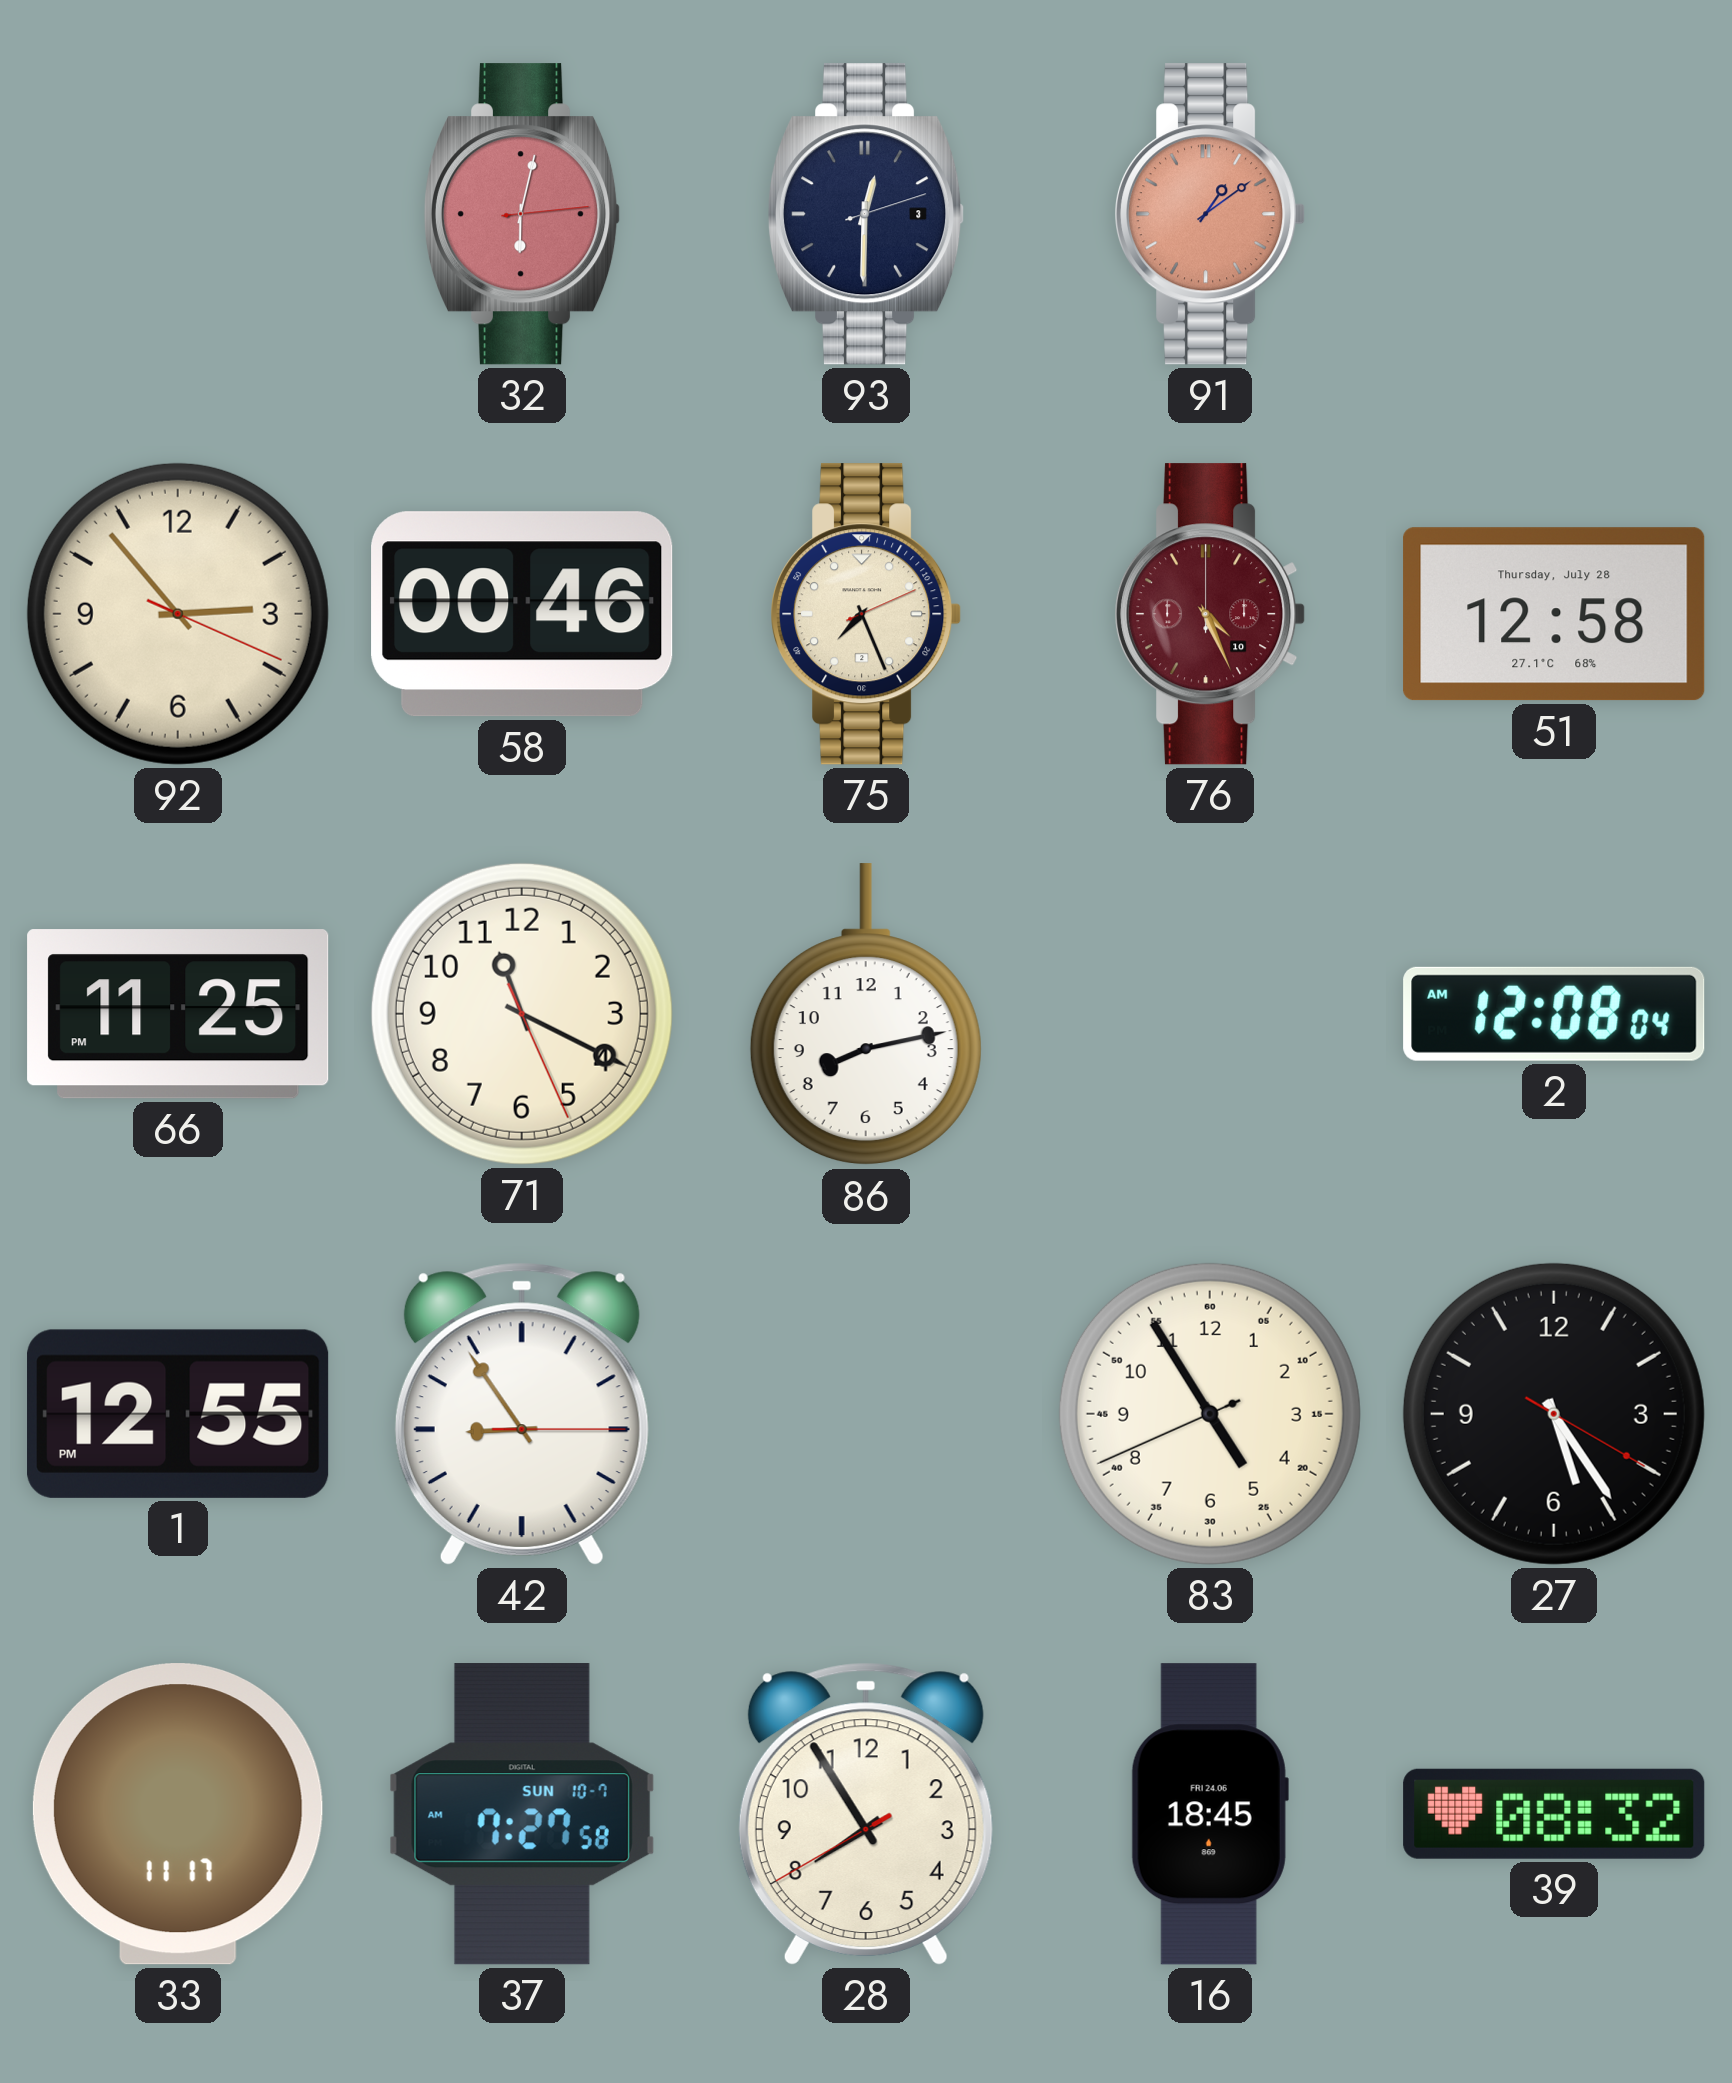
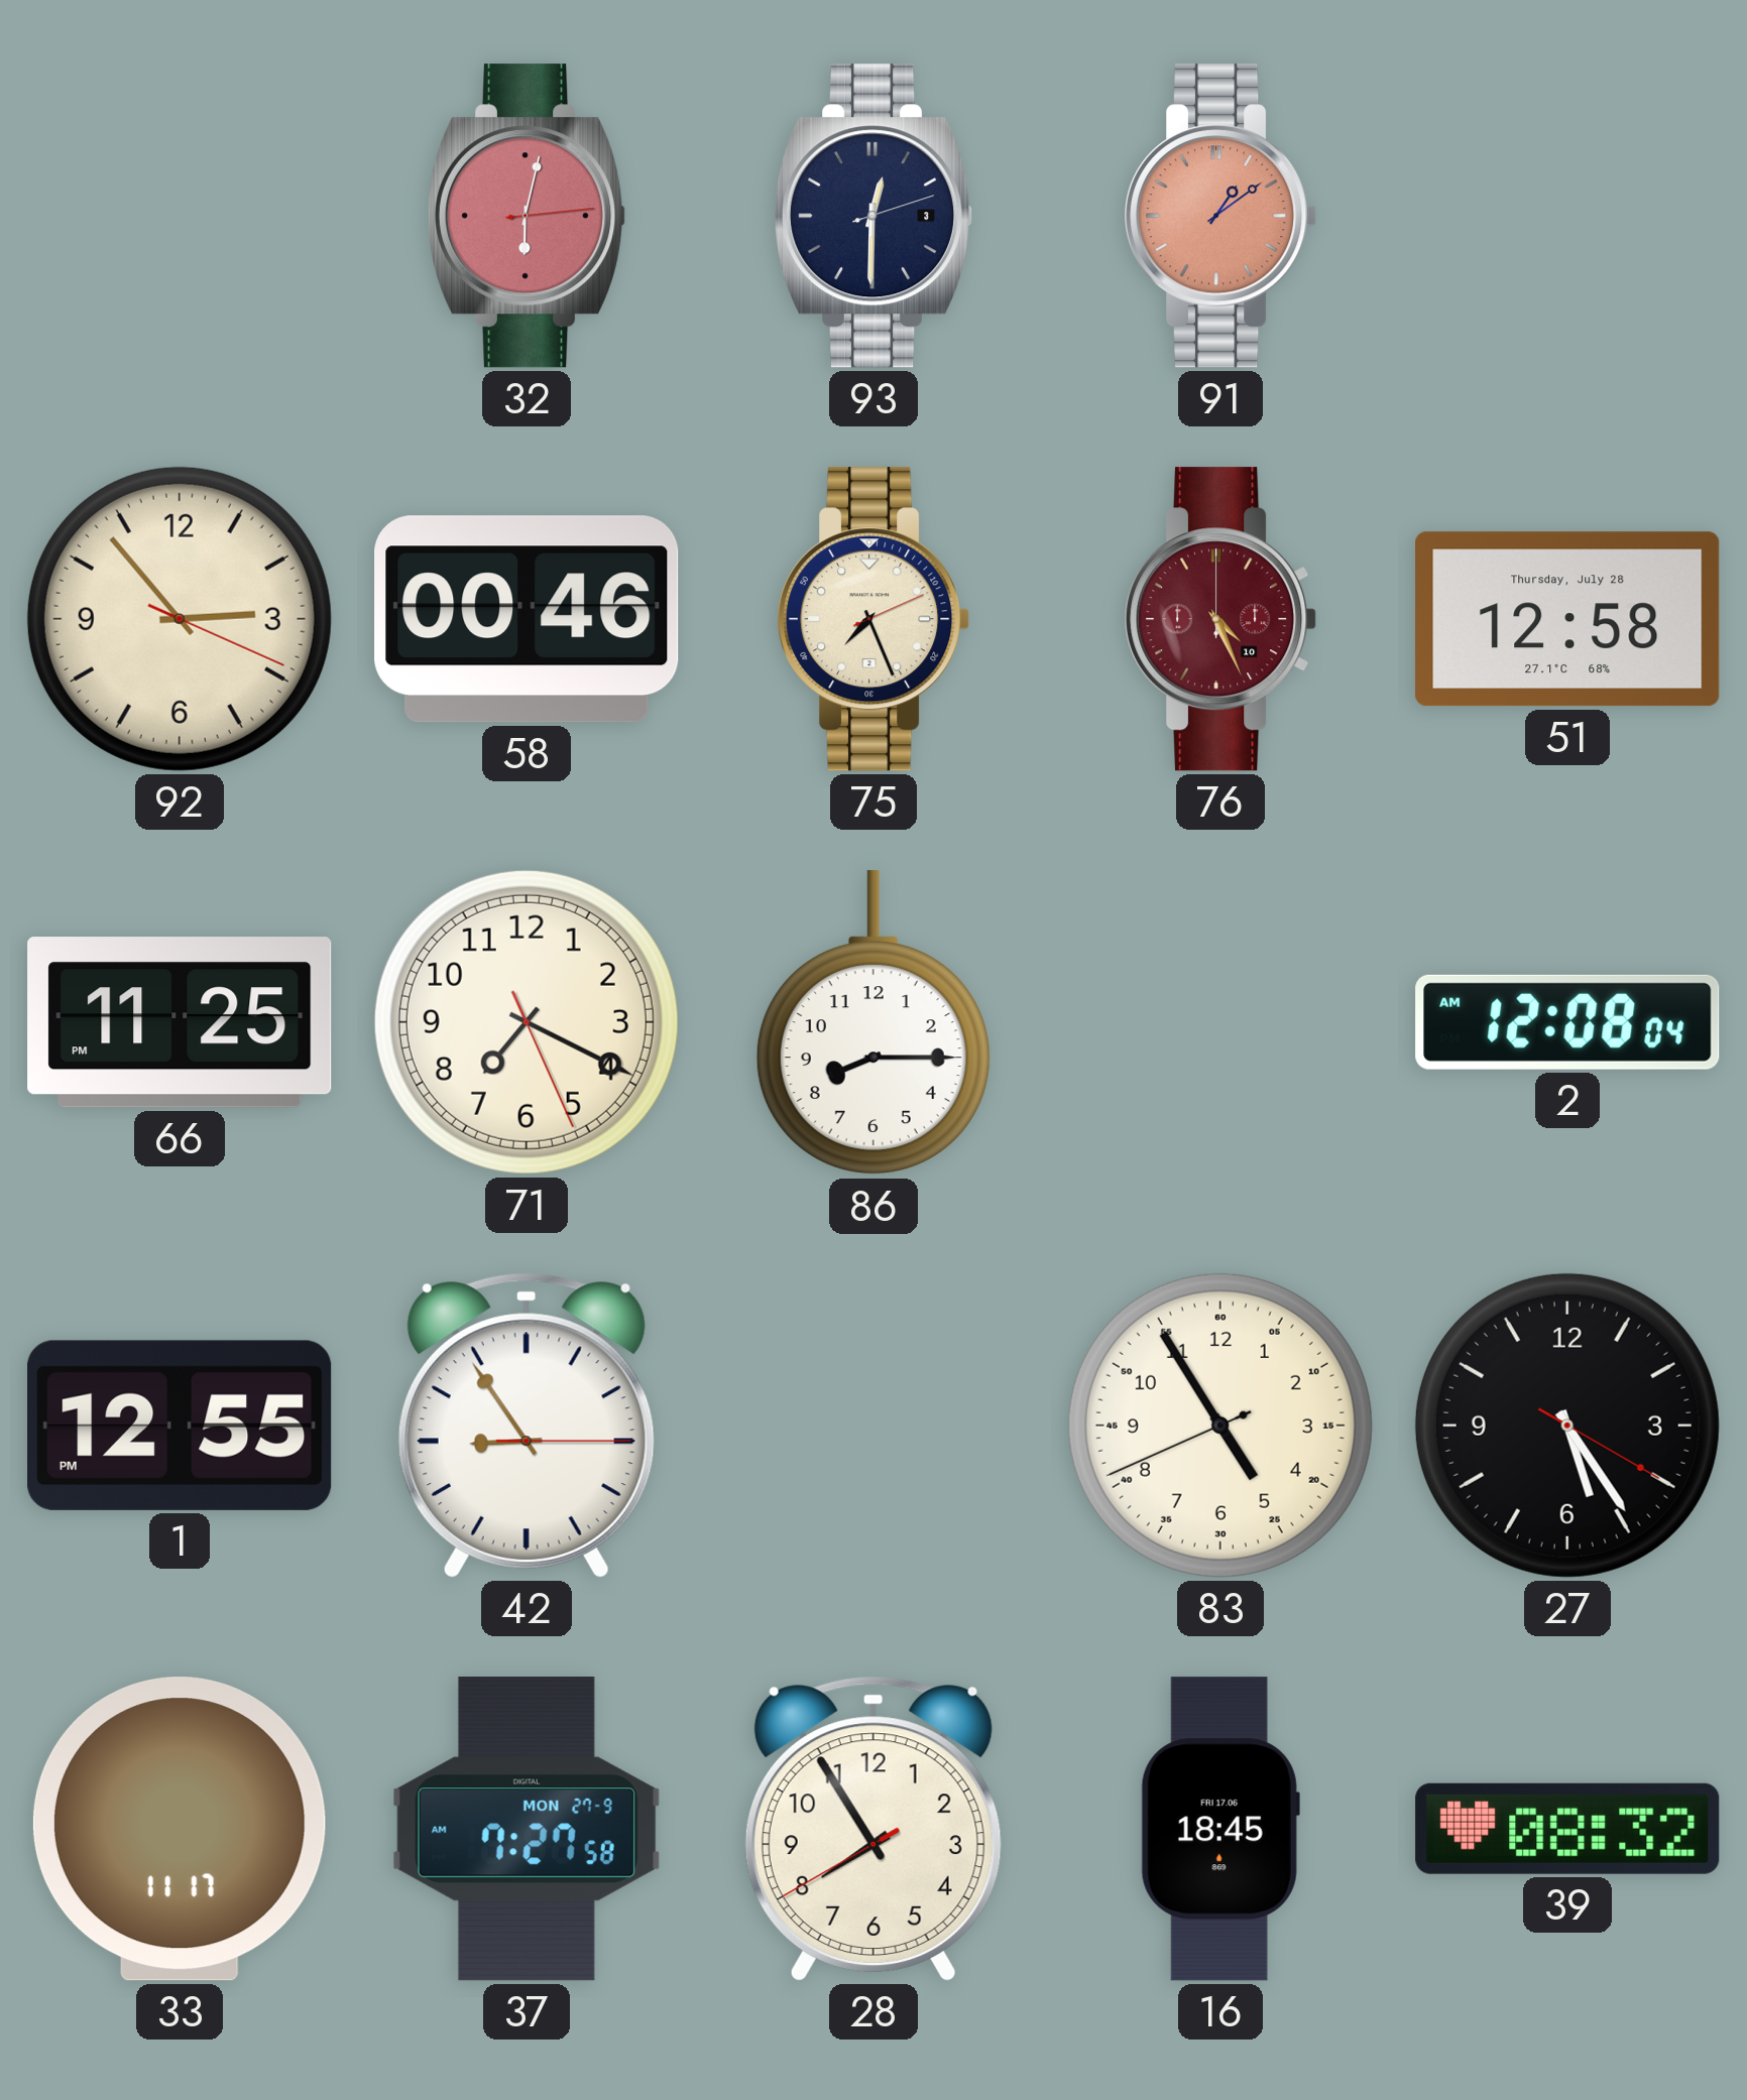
71: 11:19 -> 7:19
86: 8:13 -> 8:15
37 date: SUN 10-7 -> MON 27-9
16 date: FRI 24.06 -> FRI 17.06
